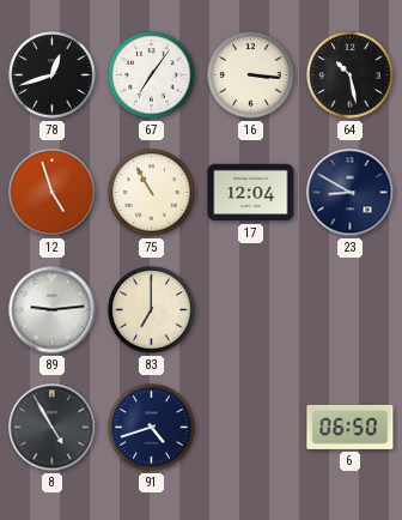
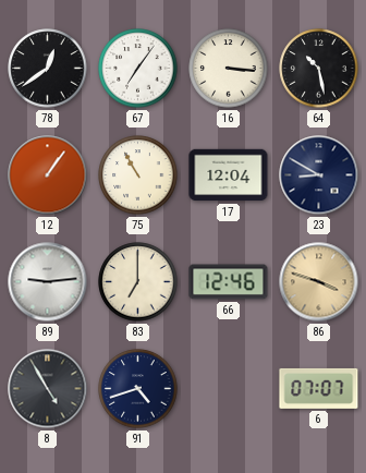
78: 12:42 -> 12:39
12: 4:57 -> 1:06
66: none -> 12:46
86: none -> 3:48
6: 06:50 -> 07:07
